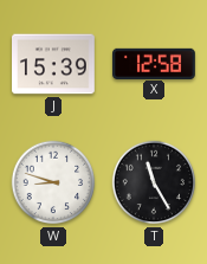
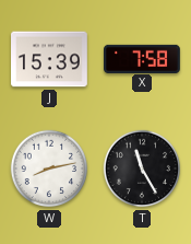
X: 12:58 -> 7:58
W: 8:48 -> 8:13
